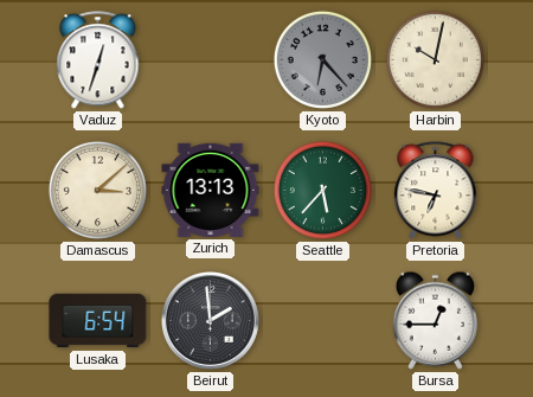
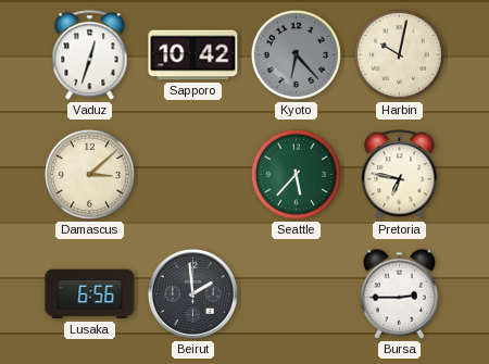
Sapporo: none -> 10:42
Zurich: 13:13 -> none
Lusaka: 6:54 -> 6:56
Bursa: 12:45 -> 2:45
